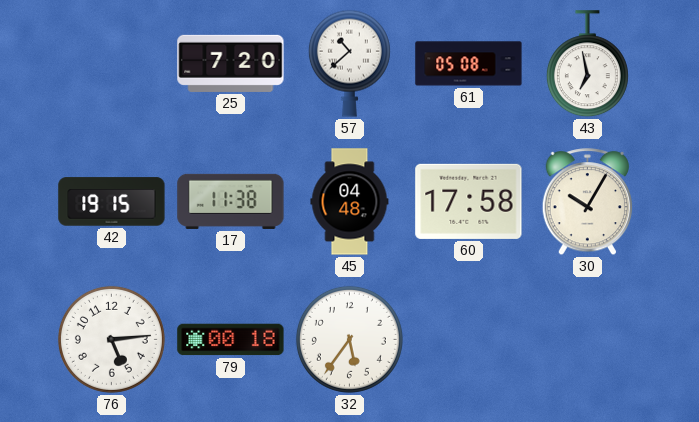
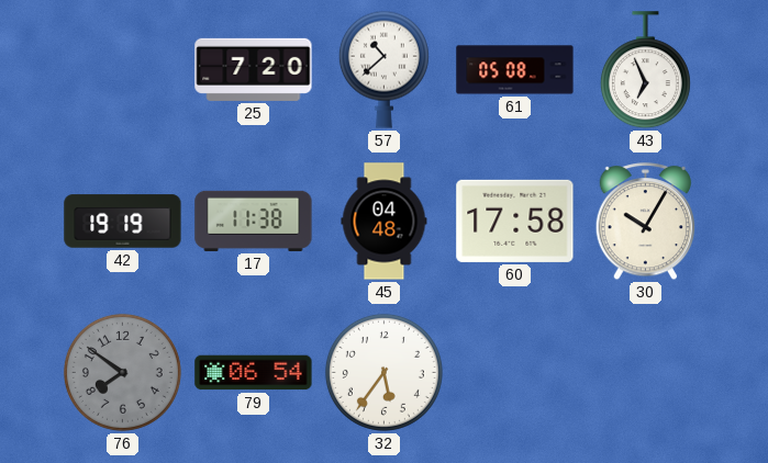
43: 6:58 -> 6:56
42: 19:15 -> 19:19
76: 5:14 -> 7:51
76 dial: white -> grey
79: 00:18 -> 06:54
